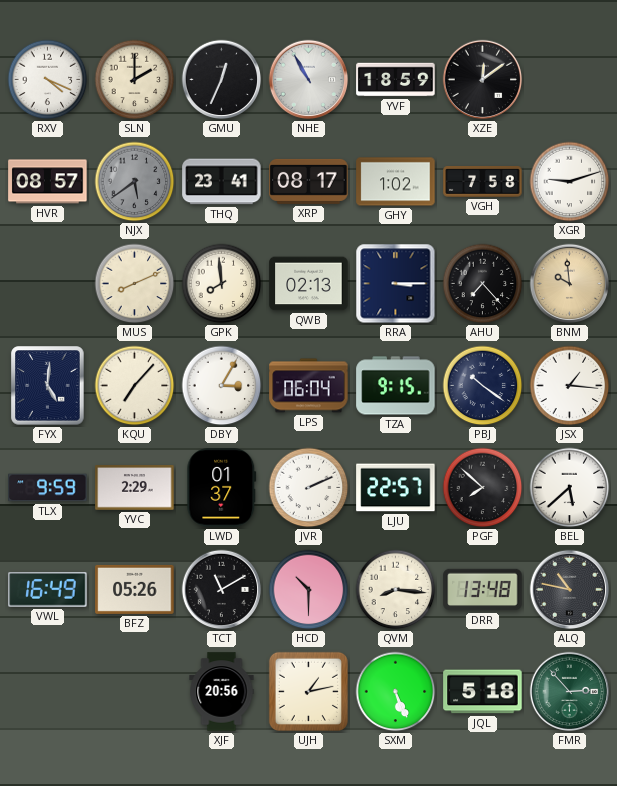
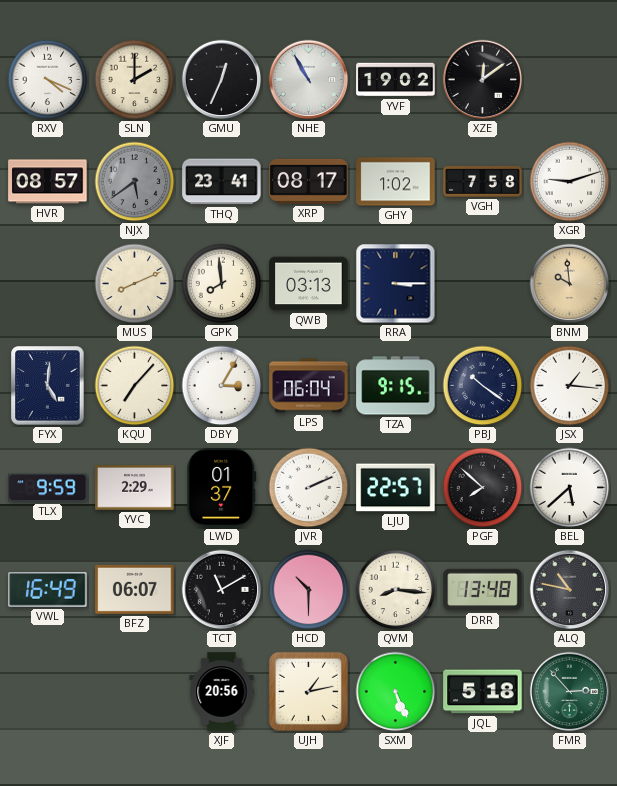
YVF: 18:59 -> 19:02
QWB: 02:13 -> 03:13
AHU: 7:23 -> none
BFZ: 05:26 -> 06:07
